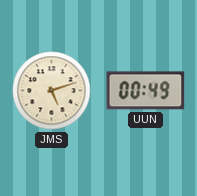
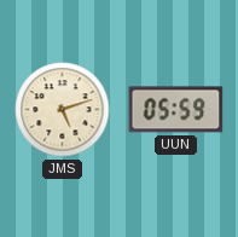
UUN: 00:49 -> 05:59
